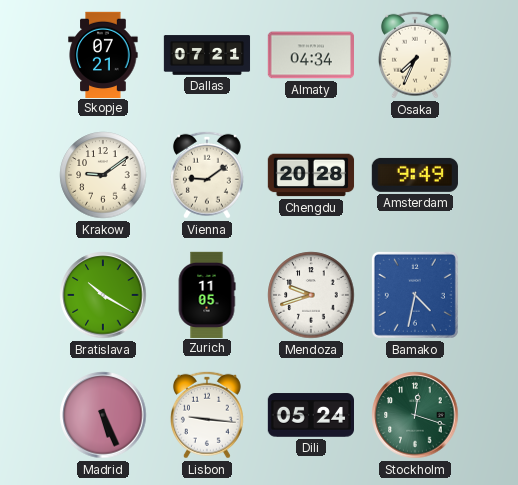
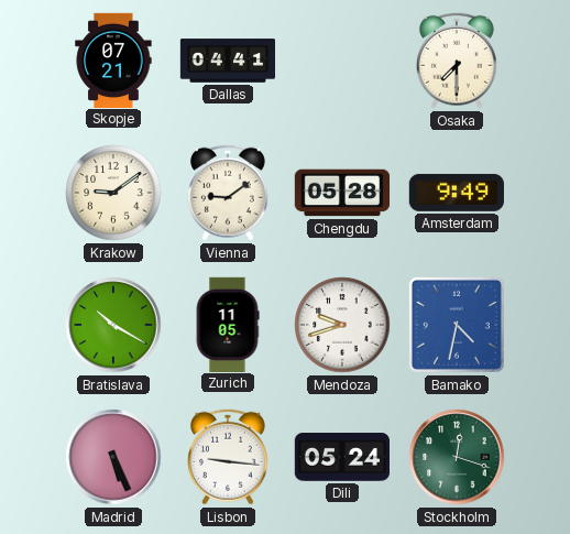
Dallas: 07:21 -> 04:41
Almaty: 04:34 -> none
Osaka: 7:34 -> 7:30
Chengdu: 20:28 -> 05:28
